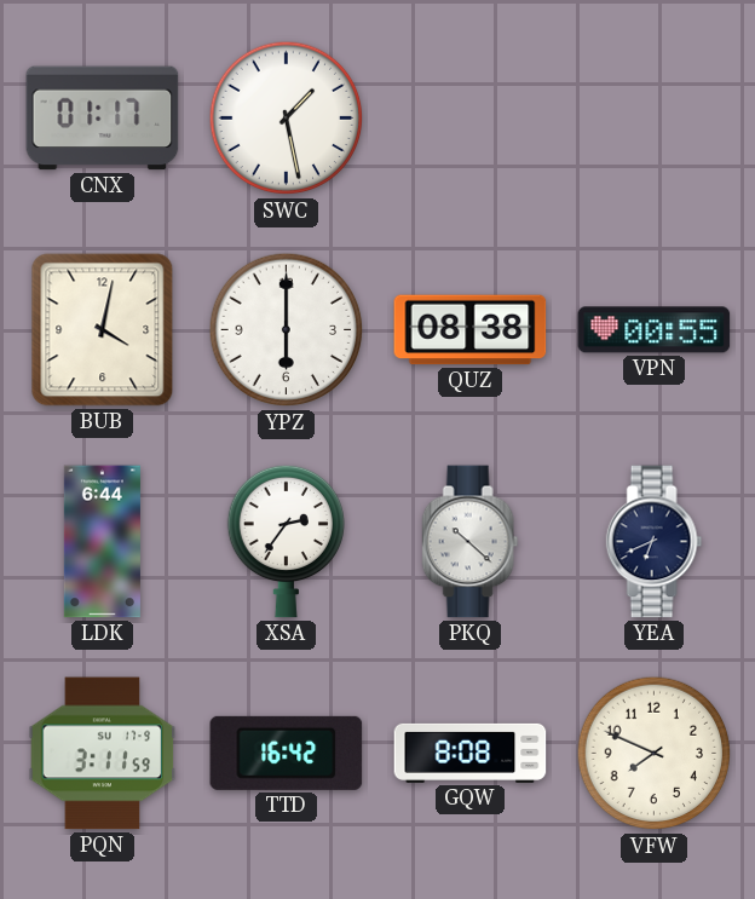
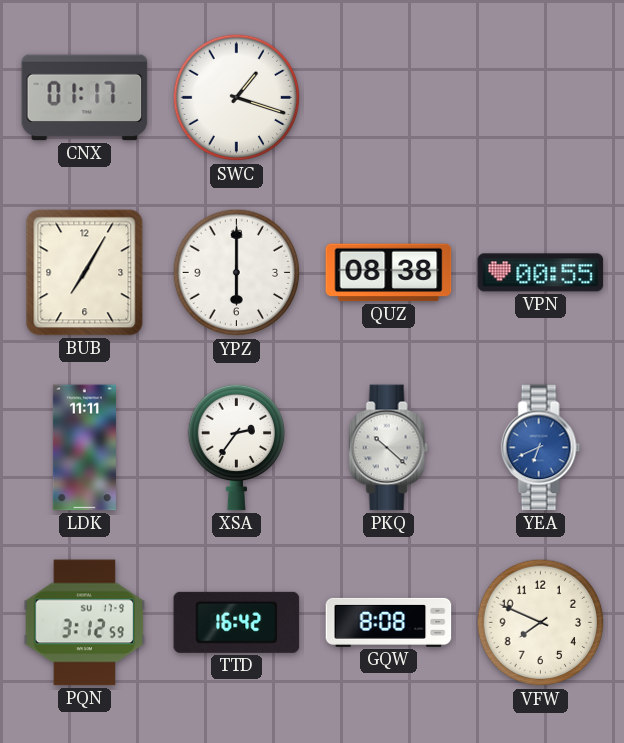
SWC: 1:28 -> 1:18
BUB: 4:02 -> 7:05
LDK: 6:44 -> 11:11
YEA dial: navy -> blue
PQN: 3:11 -> 3:12
